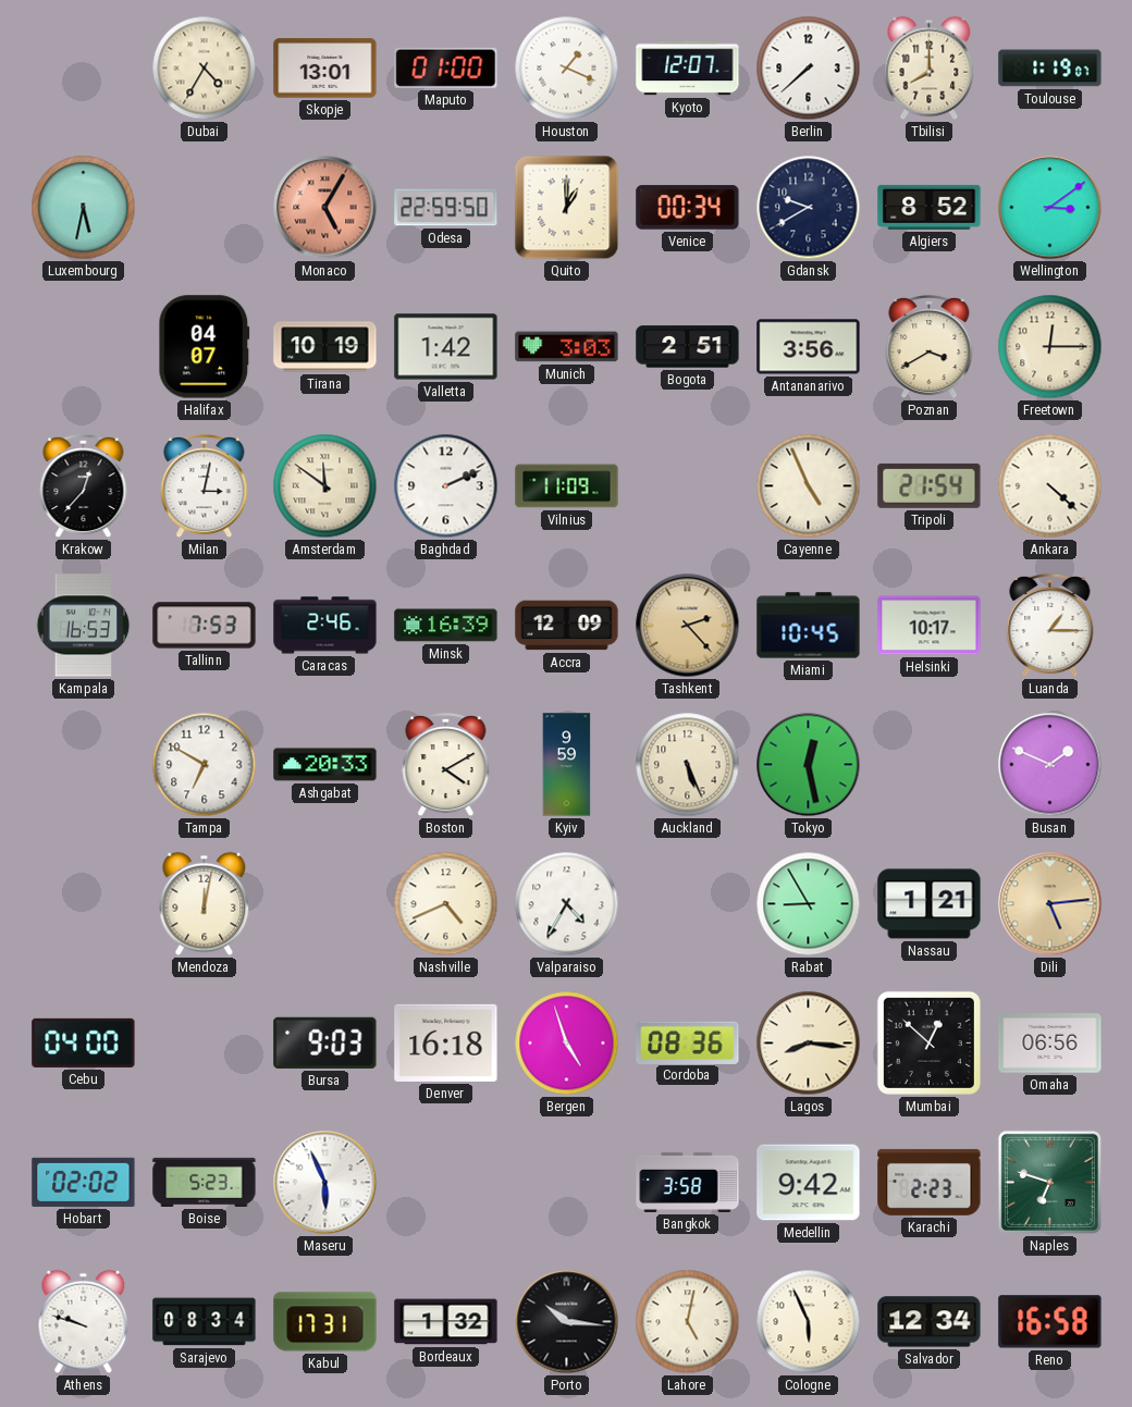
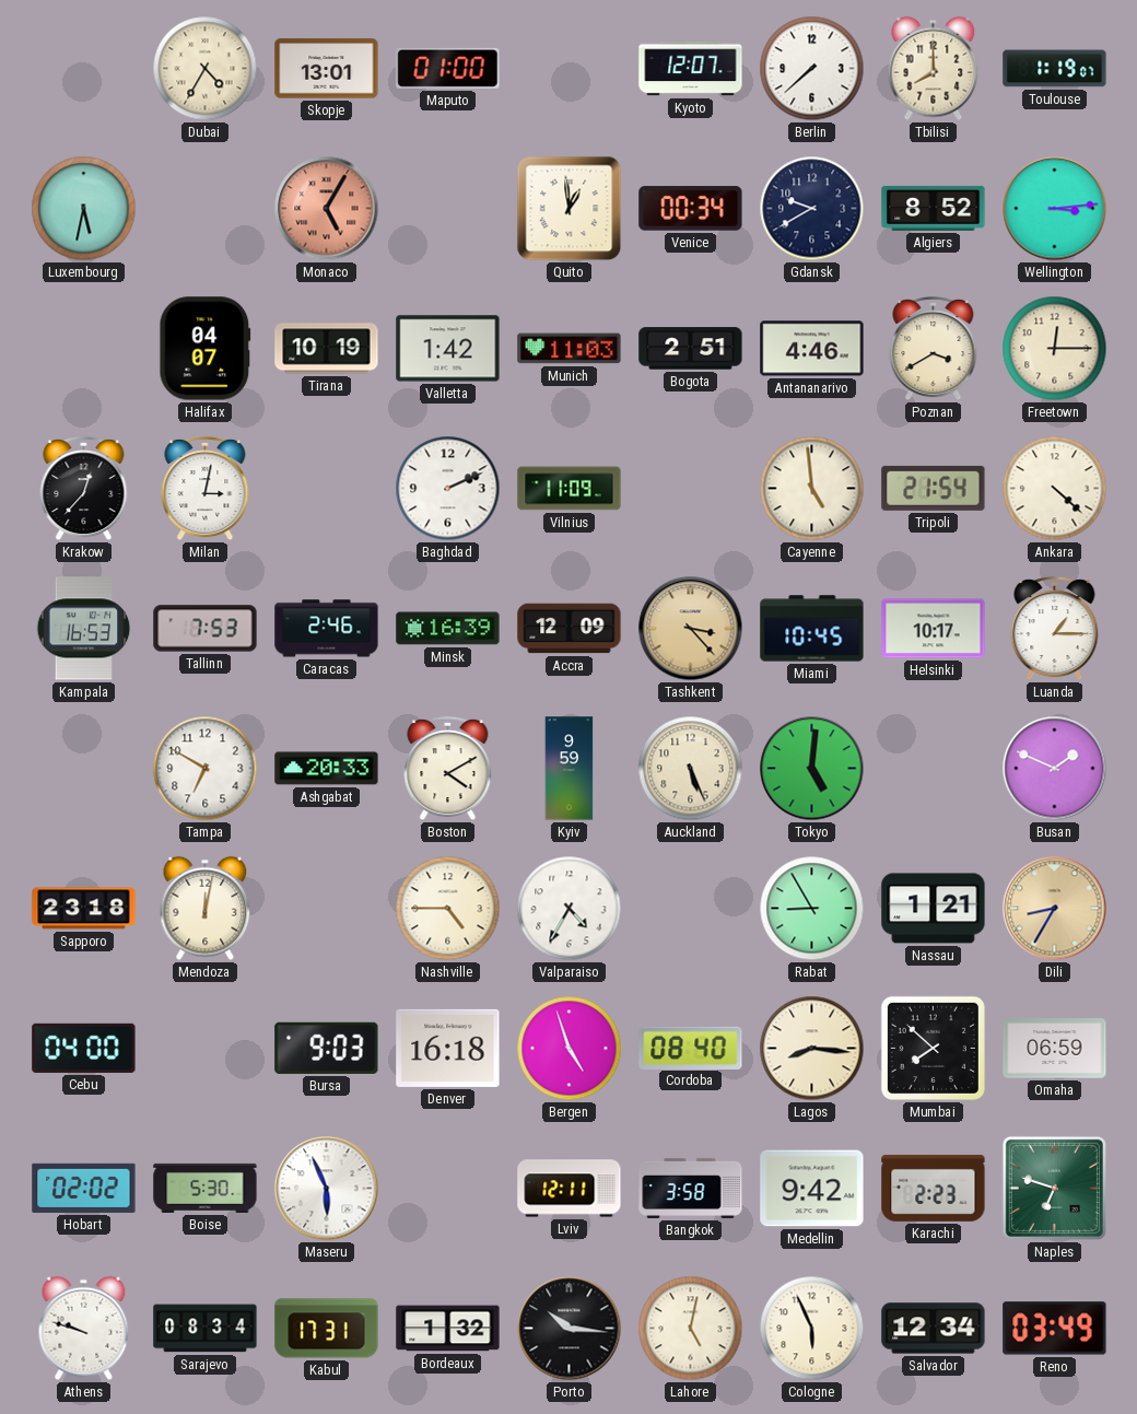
Houston: 1:19 -> none
Odesa: 22:59 -> none
Quito: 1:00 -> 12:59
Wellington: 3:09 -> 3:14
Munich: 3:03 -> 11:03
Antananarivo: 3:56 -> 4:46
Amsterdam: 11:51 -> none
Cayenne: 4:56 -> 4:59
Tashkent: 2:23 -> 3:23
Tokyo: 12:28 -> 5:01
Sapporo: none -> 23:18
Nashville: 4:41 -> 4:45
Dili: 5:14 -> 8:35
Cordoba: 08:36 -> 08:40
Mumbai: 12:52 -> 7:52
Omaha: 06:56 -> 06:59
Boise: 5:23 -> 5:30
Lviv: none -> 12:11
Reno: 16:58 -> 03:49
